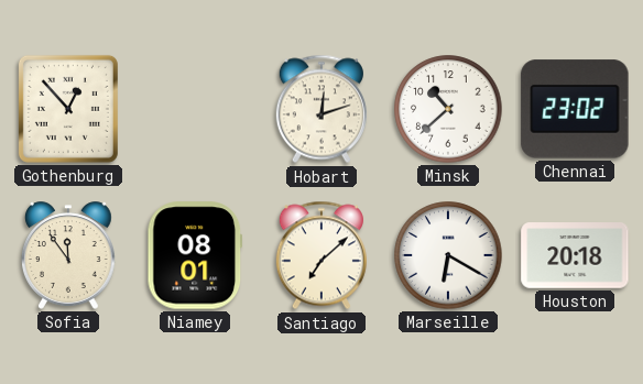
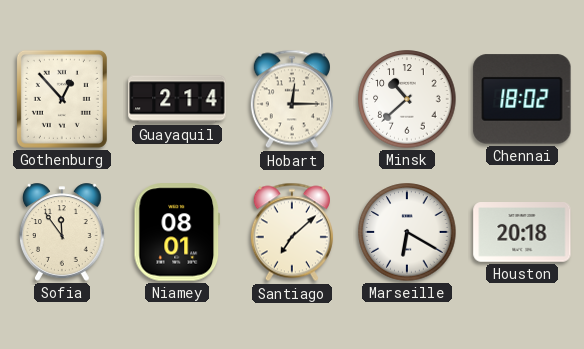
Guayaquil: none -> 2:14
Hobart: 12:12 -> 12:15
Chennai: 23:02 -> 18:02
